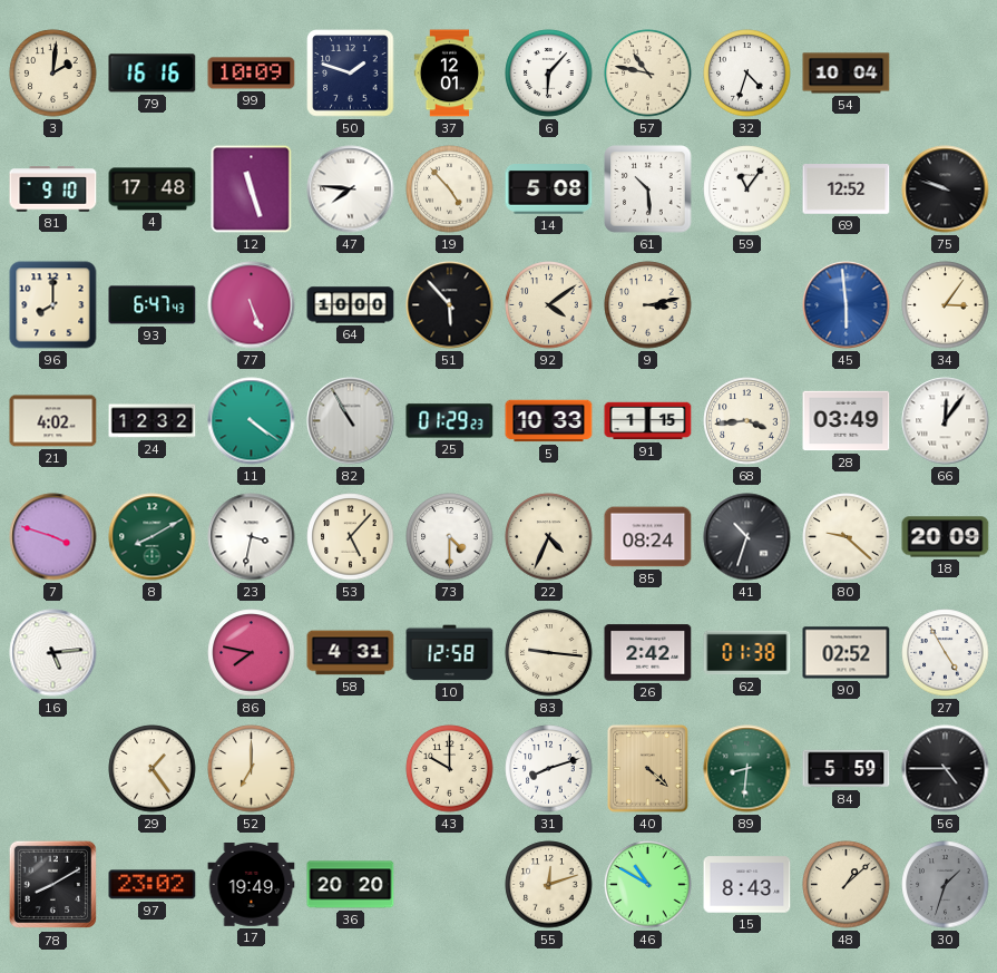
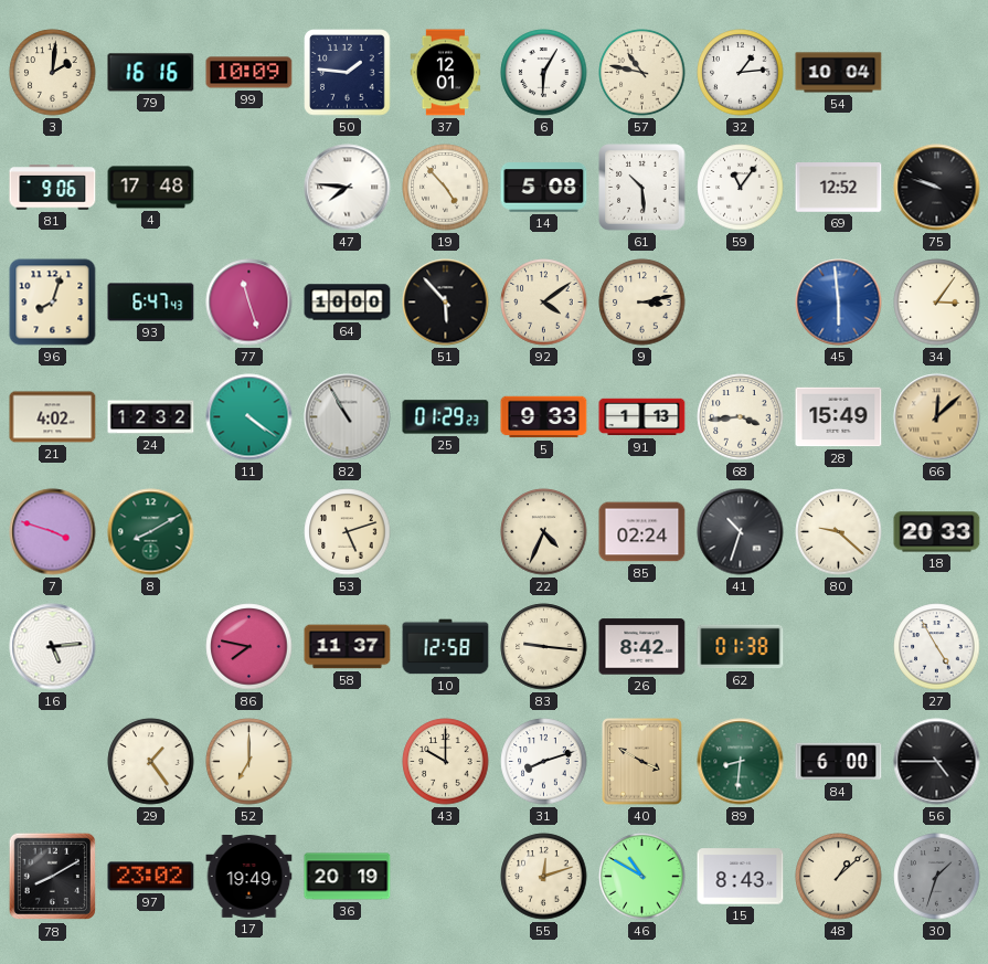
50: 1:48 -> 1:46
6: 6:07 -> 6:05
32: 4:33 -> 1:14
81: 9:10 -> 9:06
12: 11:27 -> none
96: 8:00 -> 8:03
77: 5:26 -> 11:27
5: 10:33 -> 9:33
91: 1:15 -> 1:13
28: 03:49 -> 15:49
66: 12:06 -> 12:08
66 dial: white -> champagne
23: 3:32 -> none
53: 5:07 -> 5:12
73: 4:30 -> none
85: 08:24 -> 02:24
18: 20:09 -> 20:33
58: 4:31 -> 11:37
26: 2:42 -> 8:42
90: 02:52 -> none
40: 4:22 -> 3:50
84: 5:59 -> 6:00
36: 20:20 -> 20:19
